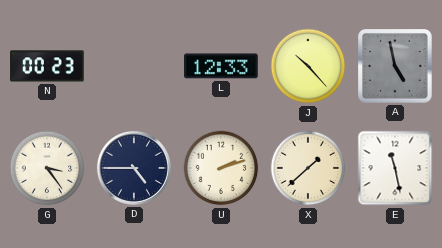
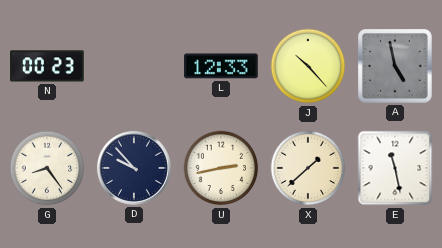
G: 3:24 -> 8:24
D: 4:45 -> 9:53
U: 2:12 -> 2:43
